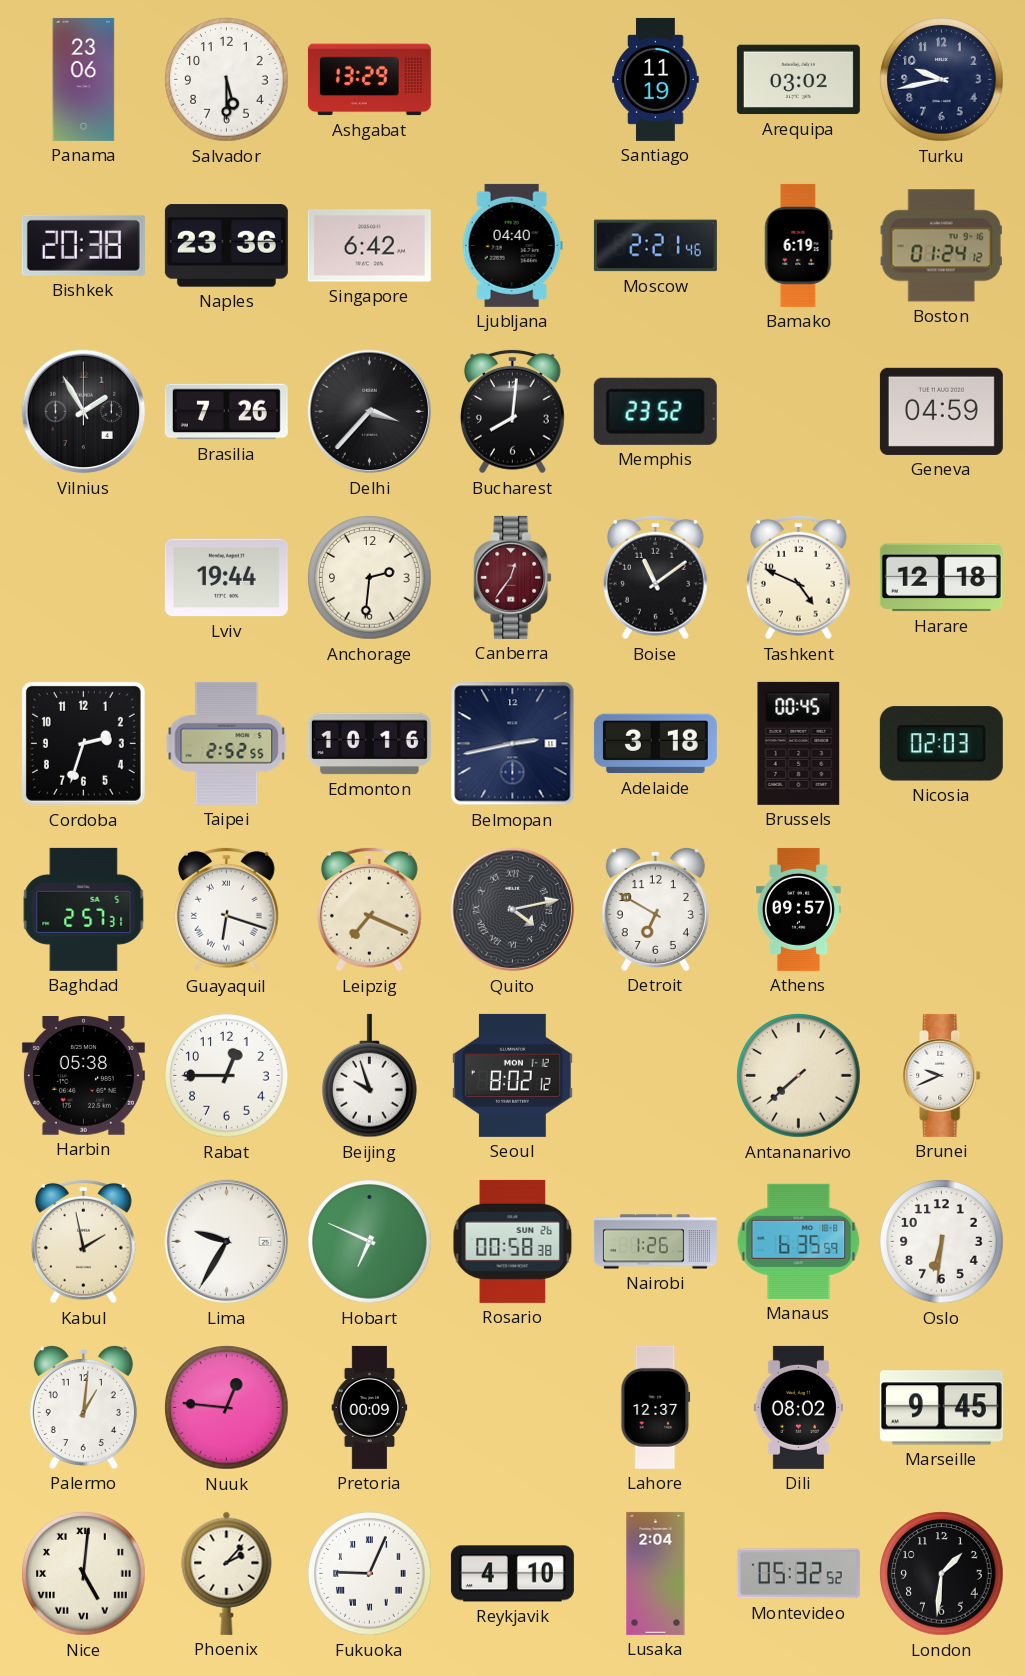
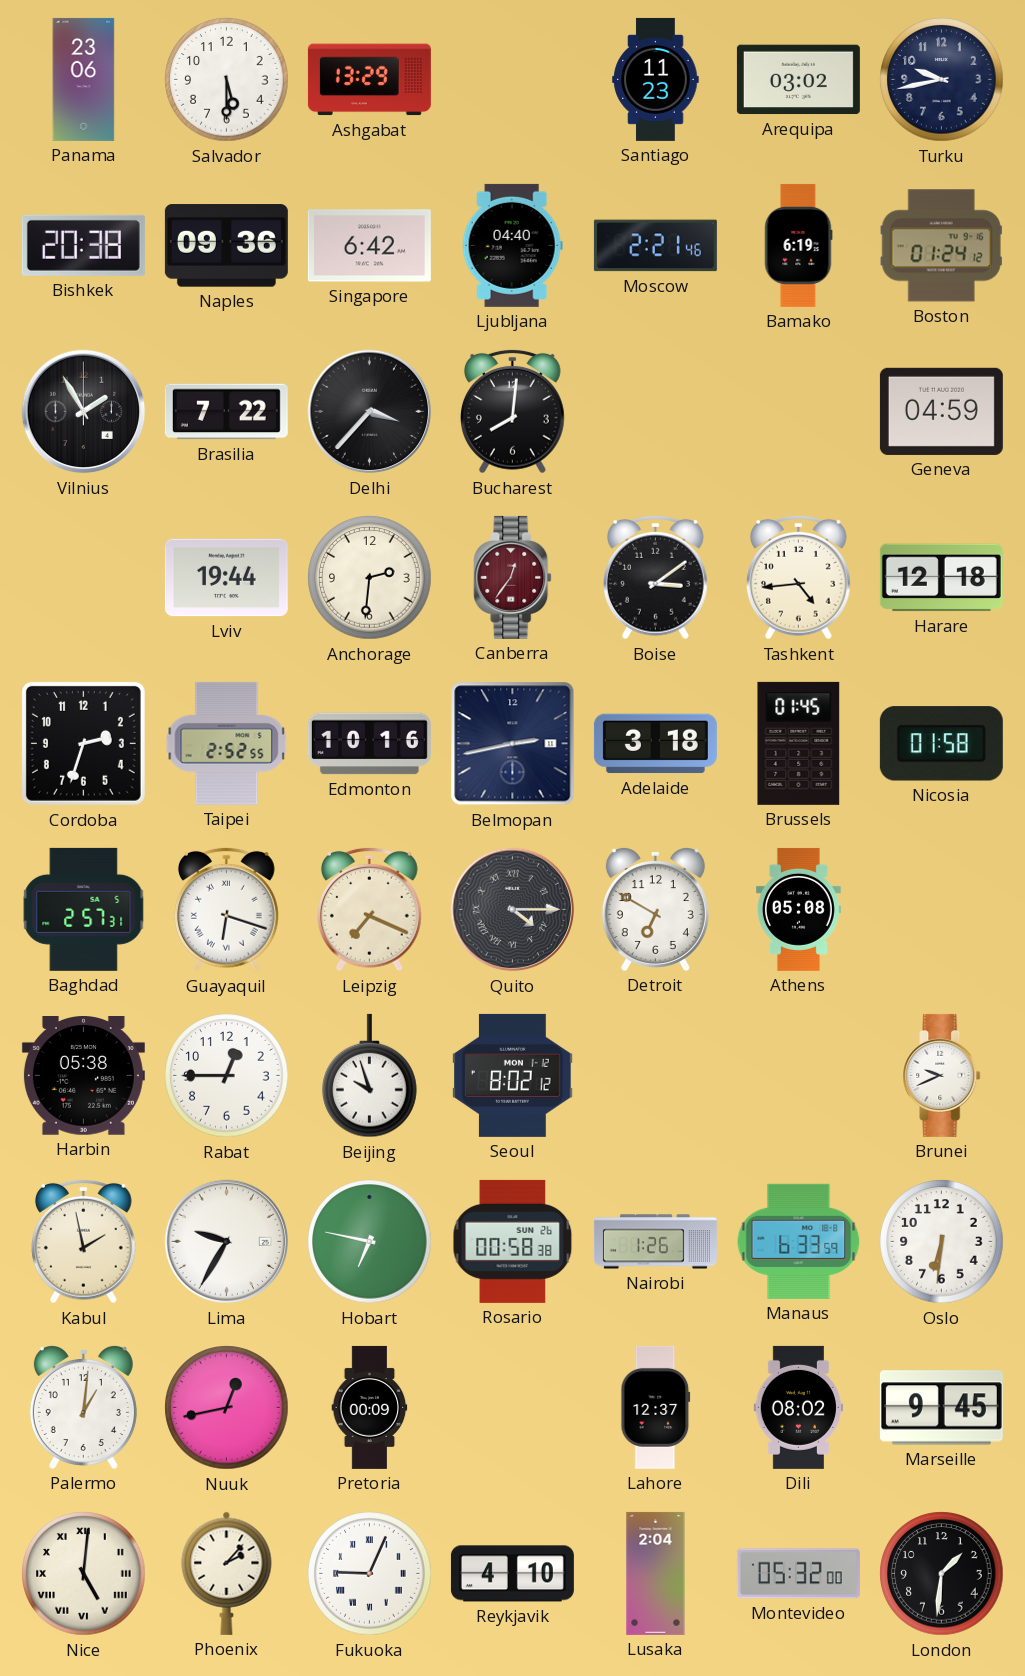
Santiago: 11:19 -> 11:23
Naples: 23:36 -> 09:36
Brasilia: 7:26 -> 7:22
Memphis: 23:52 -> none
Boise: 11:09 -> 3:09
Tashkent: 4:49 -> 4:44
Brussels: 00:45 -> 01:45
Nicosia: 02:03 -> 01:58
Quito: 4:13 -> 4:15
Athens: 09:57 -> 05:08
Antananarivo: 7:38 -> none
Hobart: 6:49 -> 6:47
Manaus: 6:35 -> 6:33
Nuuk: 12:46 -> 12:43
Montevideo: 05:32:52 -> 05:32:00
